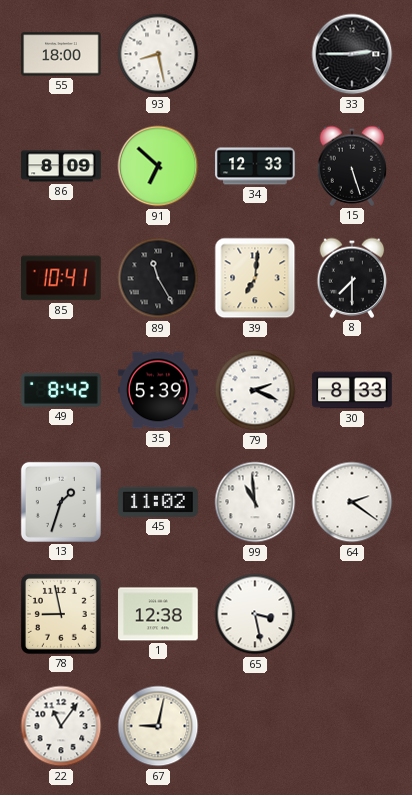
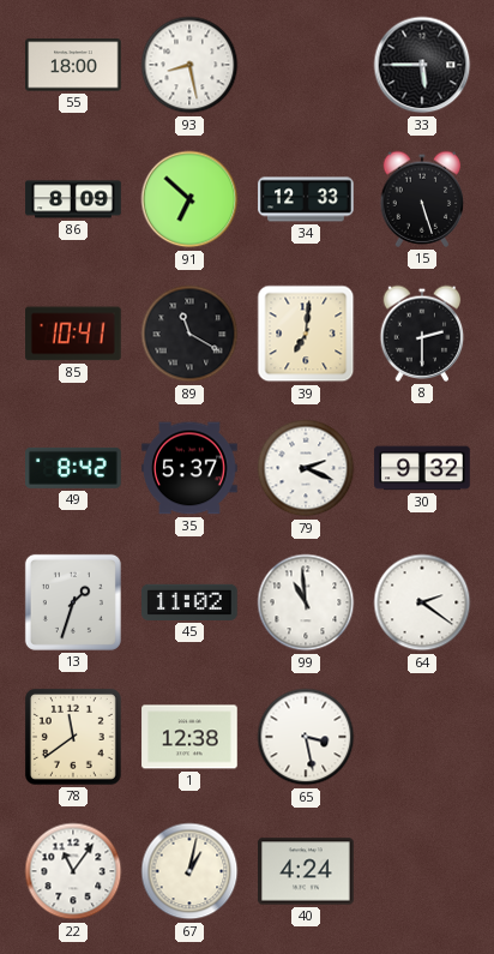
33: 2:45 -> 5:45
89: 11:25 -> 11:20
8: 7:30 -> 2:30
35: 5:39 -> 5:37
30: 8:33 -> 9:32
78: 8:58 -> 11:39
67: 9:02 -> 1:02
40: none -> 4:24
